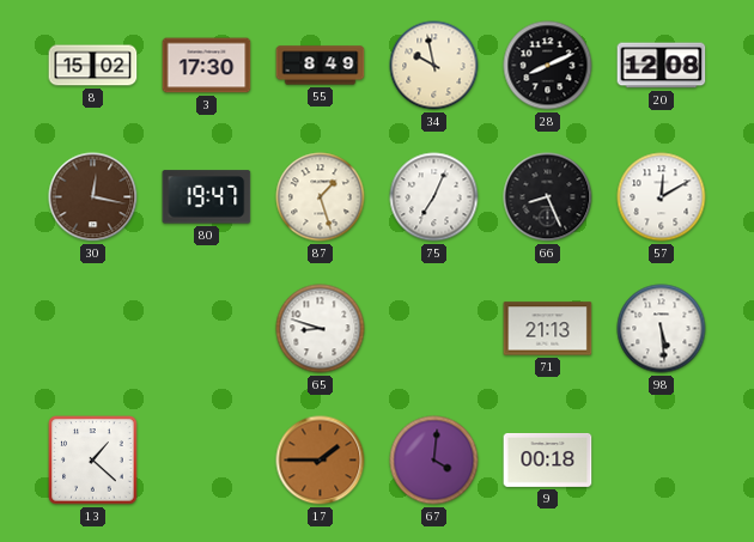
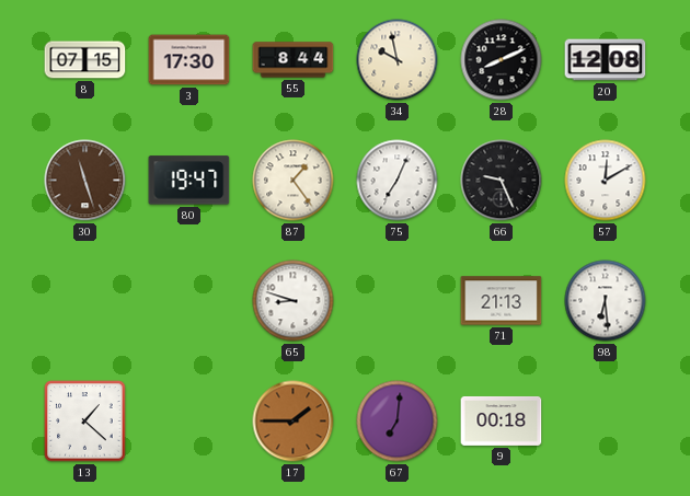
8: 15:02 -> 07:15
55: 8:49 -> 8:44
30: 12:17 -> 11:27
87: 1:27 -> 1:24
66: 8:26 -> 9:26
98: 5:29 -> 6:29
67: 4:01 -> 7:01
